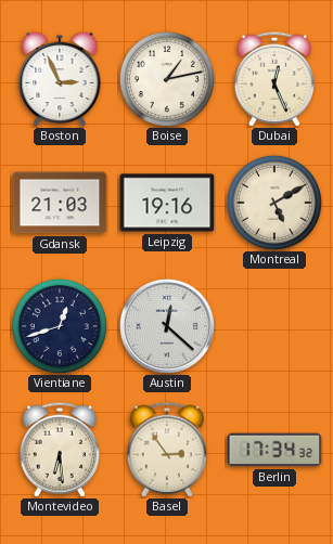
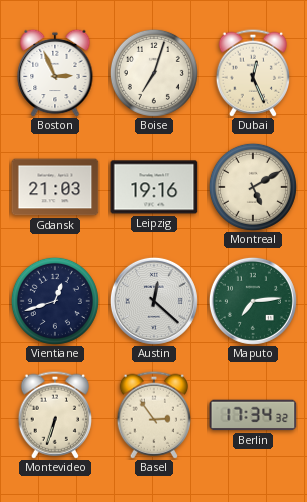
Boise: 1:13 -> 7:03
Maputo: none -> 7:14
Montevideo: 6:29 -> 6:33
